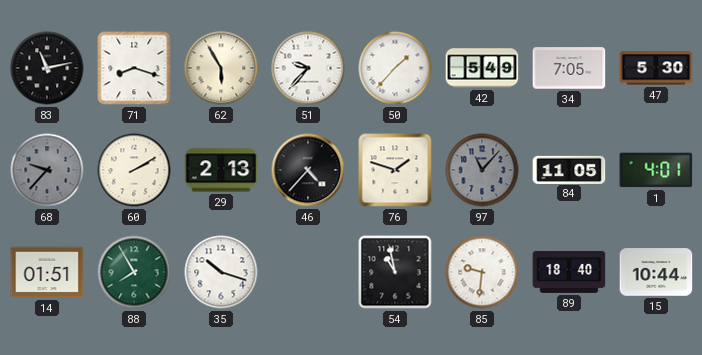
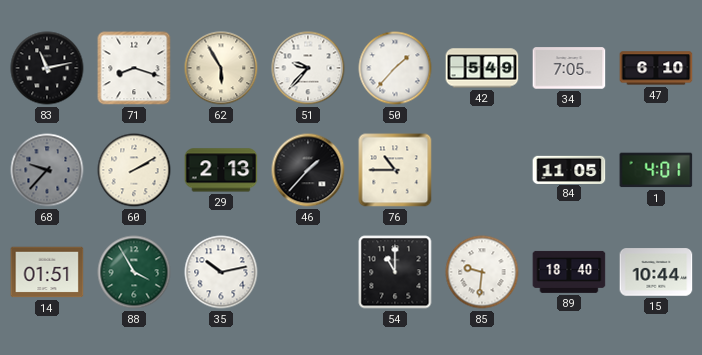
47: 5:30 -> 6:10
46: 4:37 -> 1:37
76: 1:48 -> 10:45
97: 11:07 -> none
88: 7:55 -> 3:55
35: 10:18 -> 10:13
54: 10:58 -> 11:00
